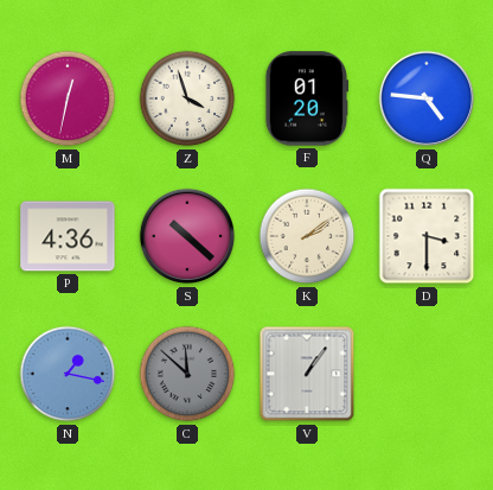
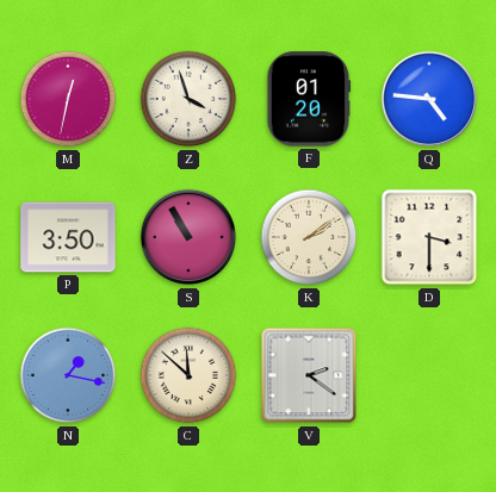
P: 4:36 -> 3:50
S: 10:22 -> 10:55
C dial: grey -> cream
V: 1:06 -> 2:21
